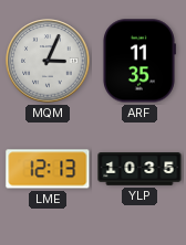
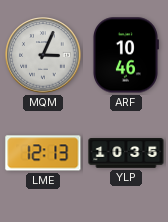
ARF: 11:35 -> 10:46
